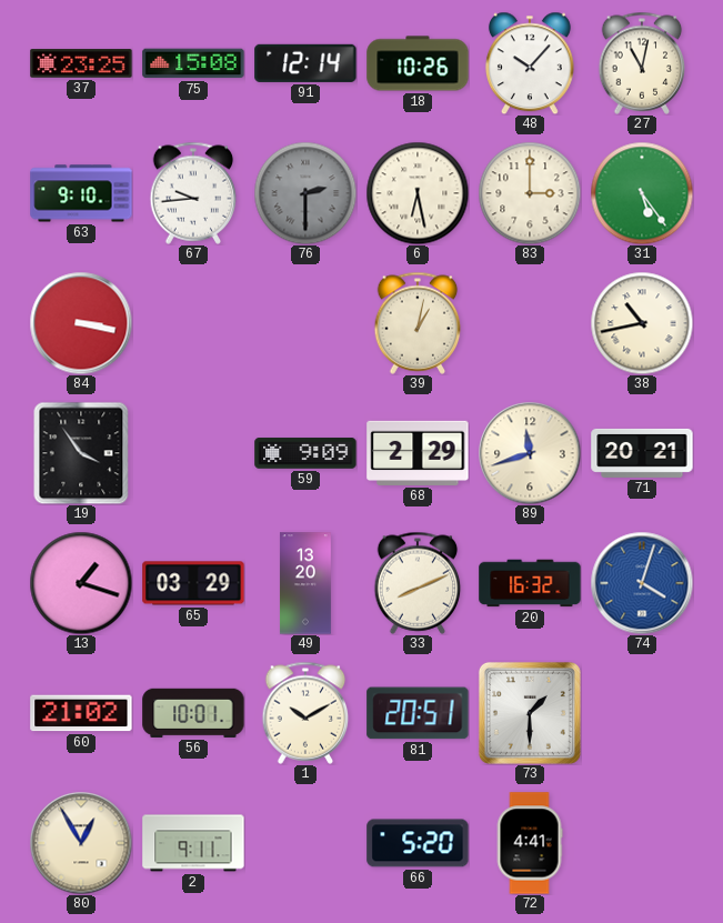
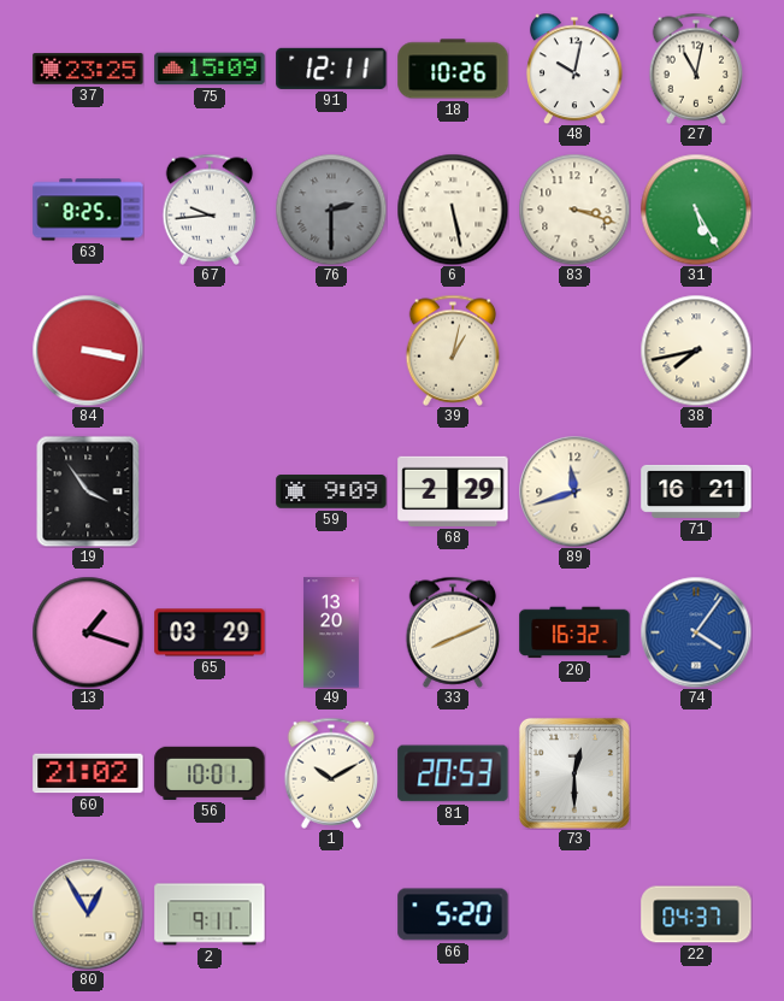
75: 15:08 -> 15:09
91: 12:14 -> 12:11
48: 10:07 -> 10:02
63: 9:10 -> 8:25
6: 6:28 -> 5:28
83: 3:00 -> 3:18
31: 5:24 -> 5:25
38: 10:43 -> 7:43
71: 20:21 -> 16:21
74: 4:03 -> 4:06
81: 20:51 -> 20:53
73: 1:30 -> 12:30
72: 4:41 -> none
22: none -> 04:37
